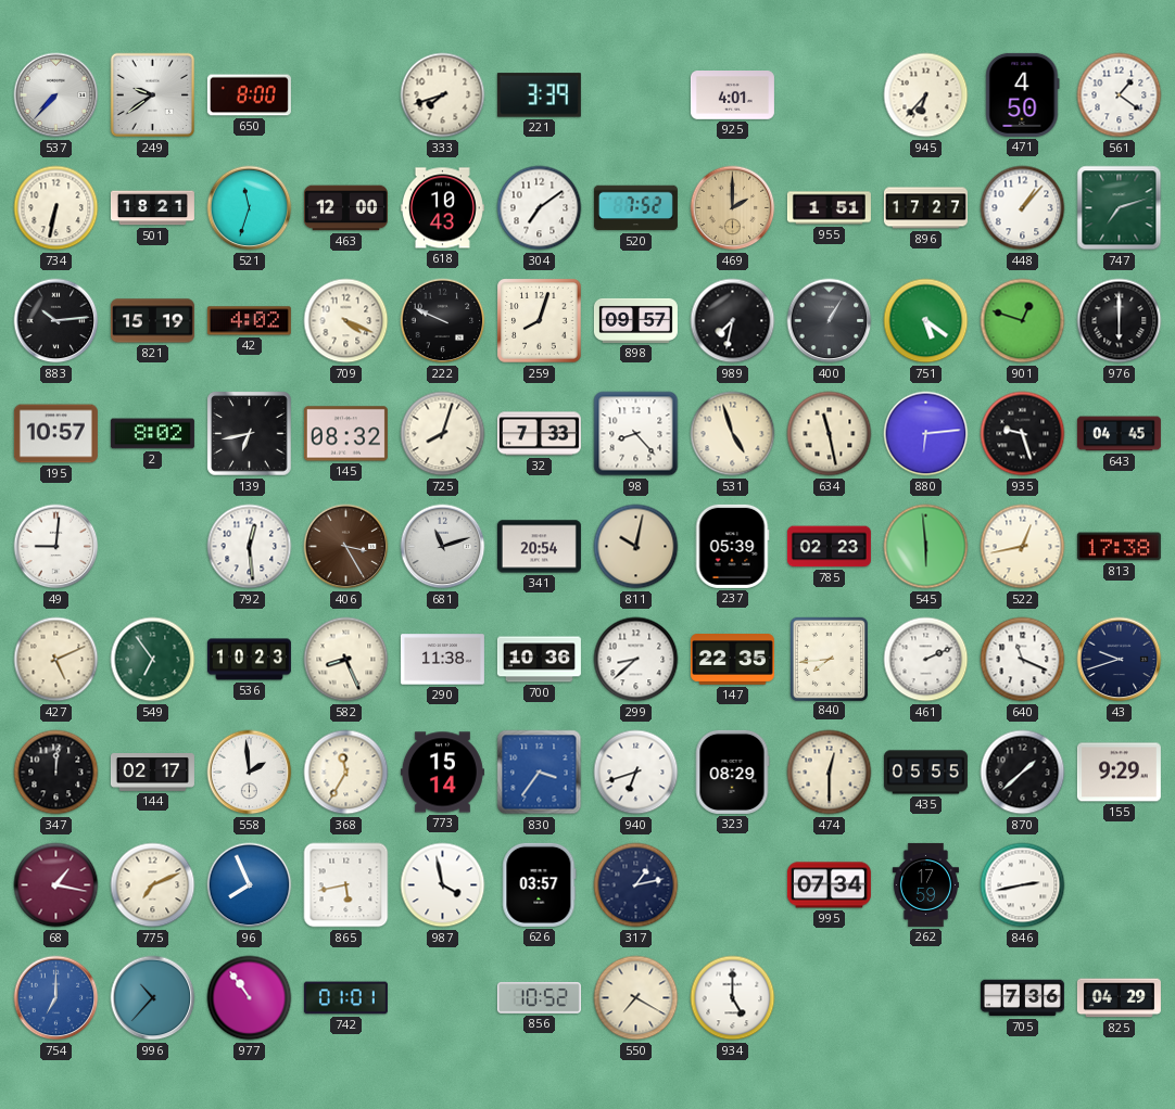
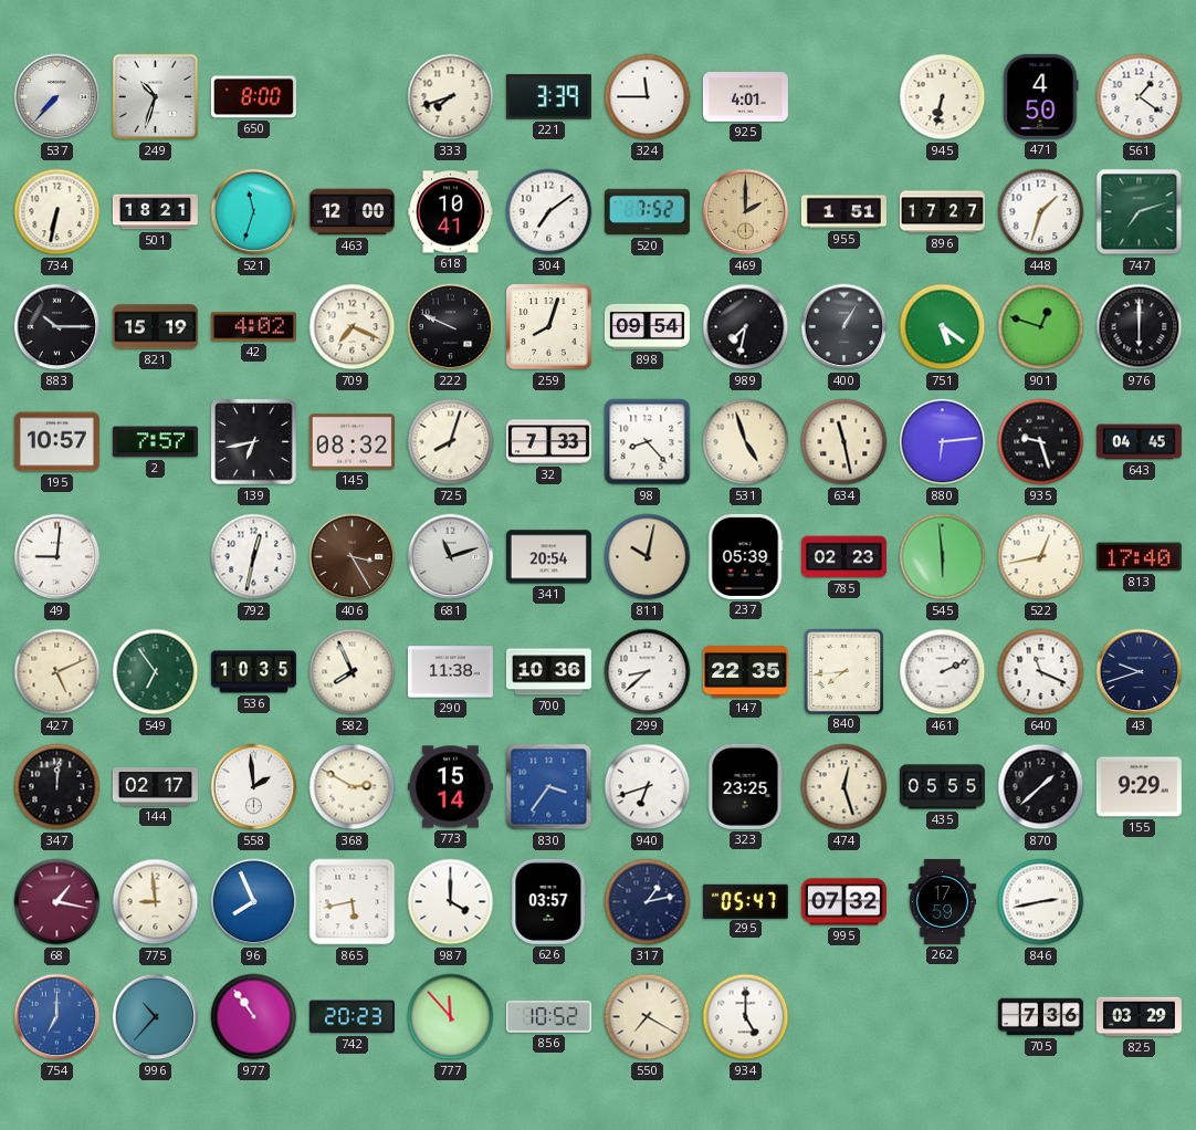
249: 9:39 -> 10:33
324: none -> 11:45
945: 6:37 -> 6:32
618: 10:43 -> 10:41
448: 1:07 -> 1:33
883: 10:14 -> 10:15
709: 4:19 -> 7:19
898: 09:57 -> 09:54
2: 8:02 -> 7:57
792: 12:29 -> 12:32
813: 17:38 -> 17:40
536: 10:23 -> 10:35
582: 8:26 -> 7:56
368: 11:35 -> 2:50
323: 08:29 -> 23:25
474: 12:30 -> 12:27
775: 7:11 -> 8:59
987: 3:58 -> 4:00
295: none -> 05:47
995: 07:34 -> 07:32
742: 01:01 -> 20:23
777: none -> 11:53
825: 04:29 -> 03:29
